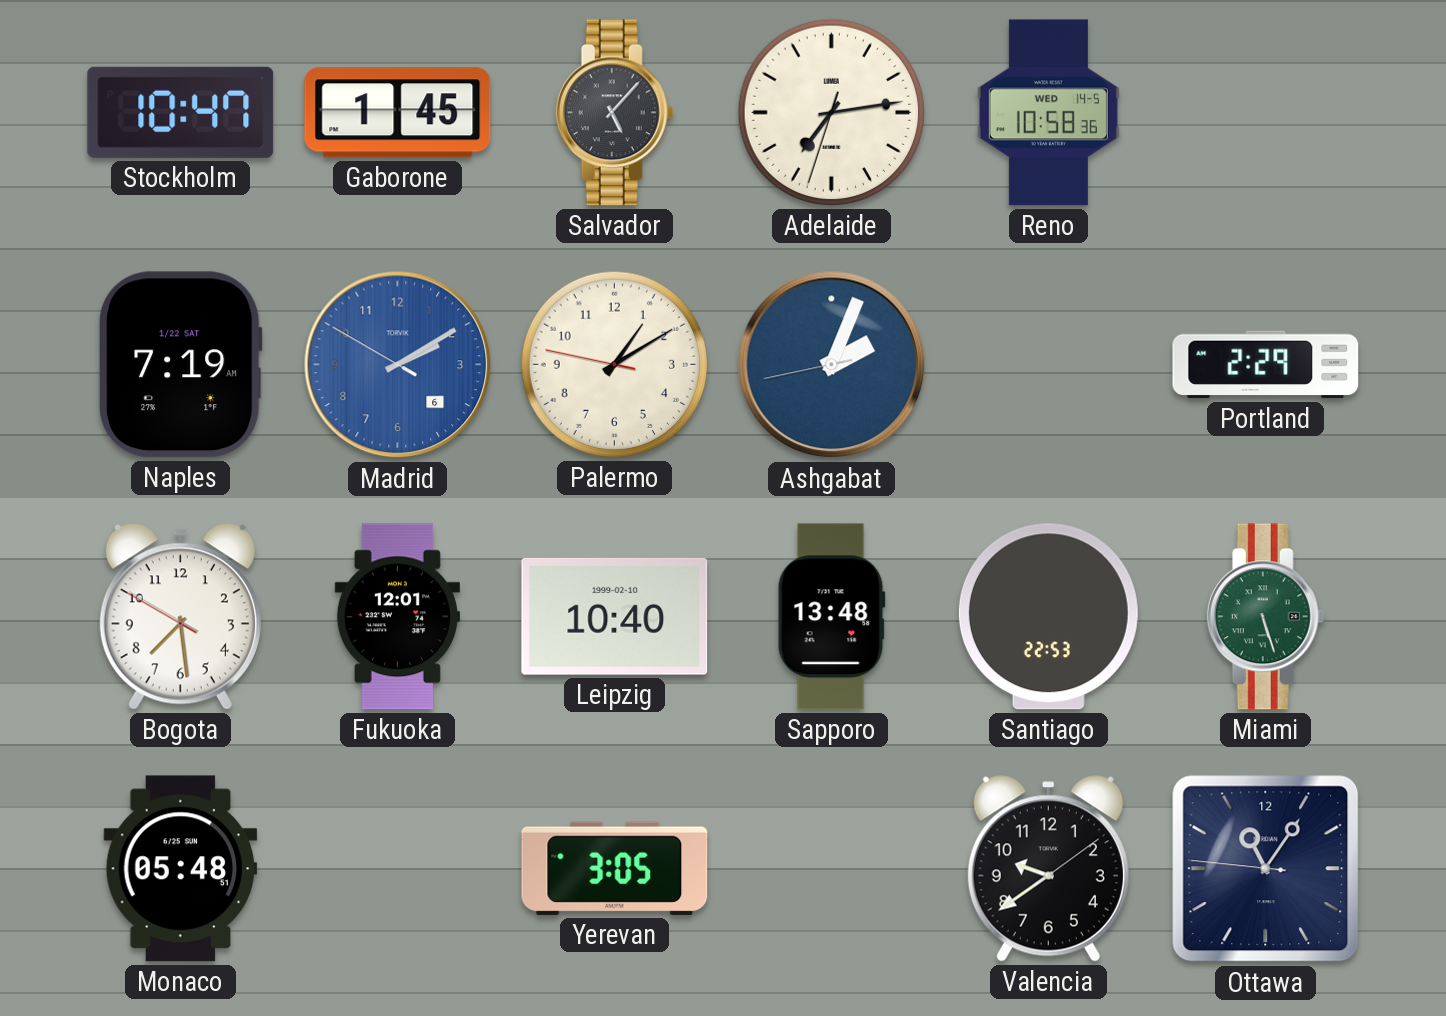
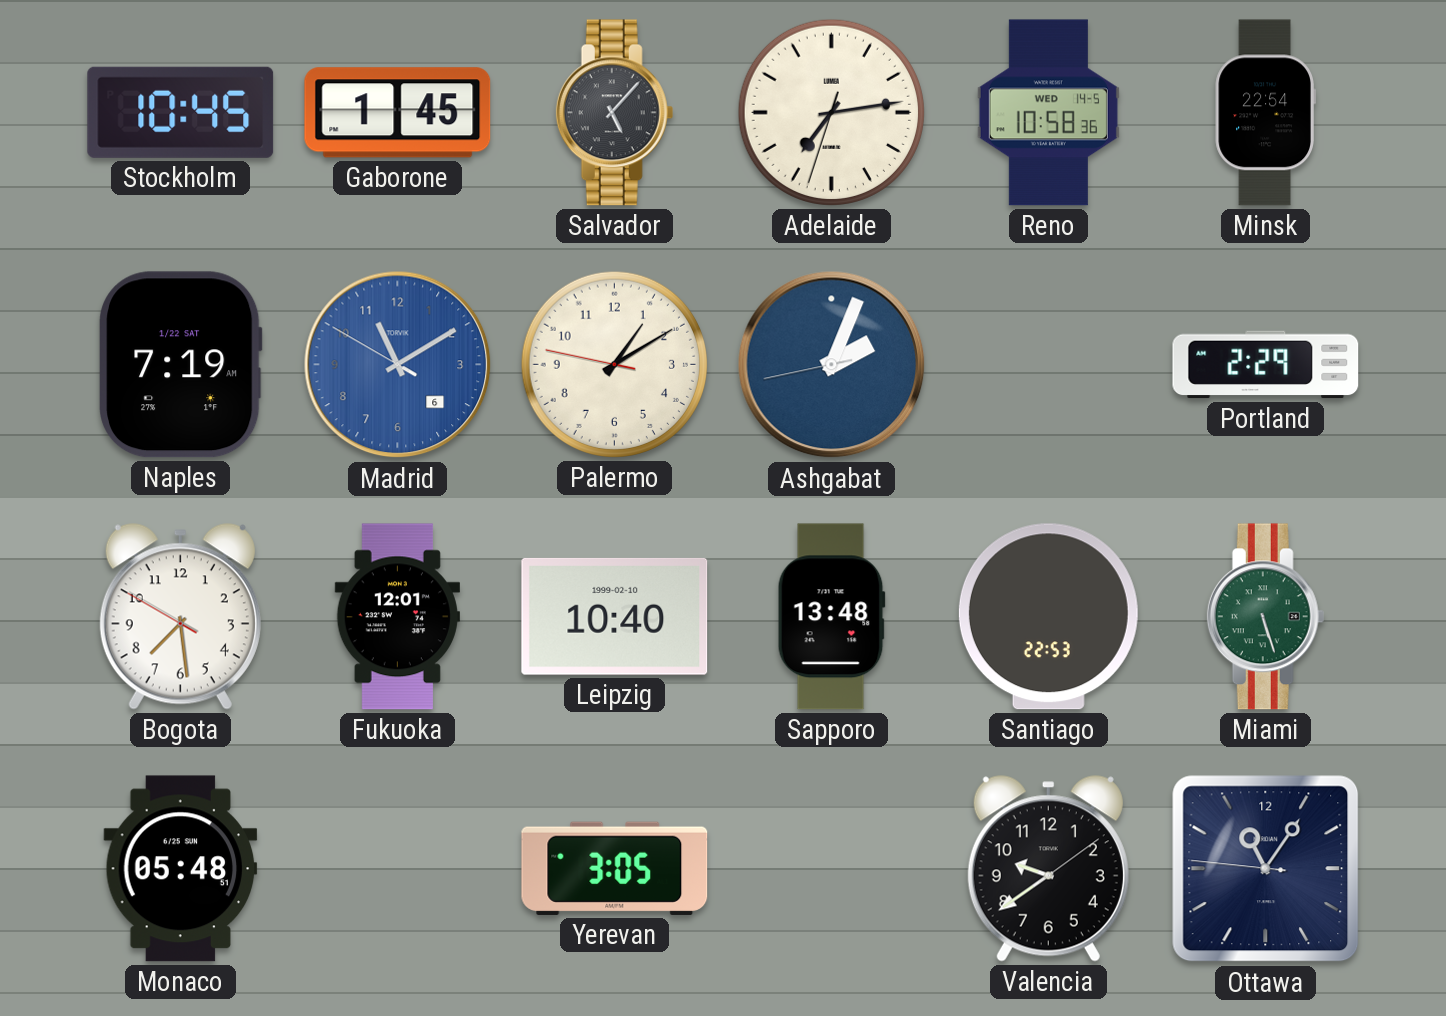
Stockholm: 10:47 -> 10:45
Minsk: none -> 22:54
Madrid: 2:09 -> 11:09
